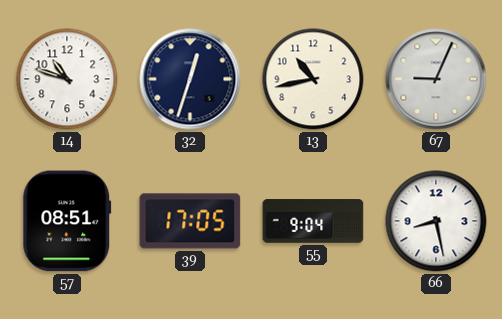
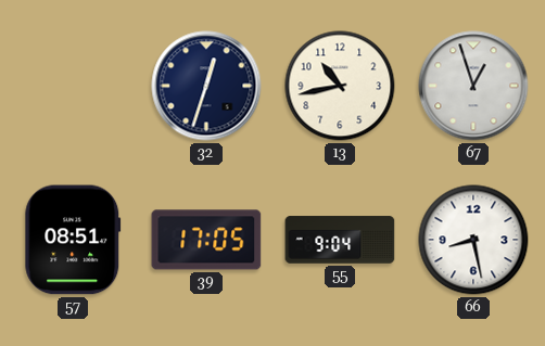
14: 10:48 -> none
67: 9:04 -> 12:57
